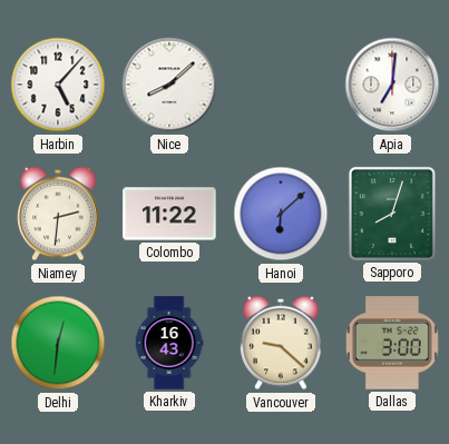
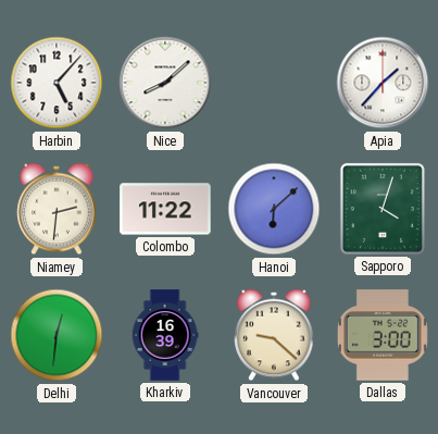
Apia: 7:01 -> 1:37
Sapporo: 8:03 -> 4:03
Kharkiv: 16:43 -> 16:39
